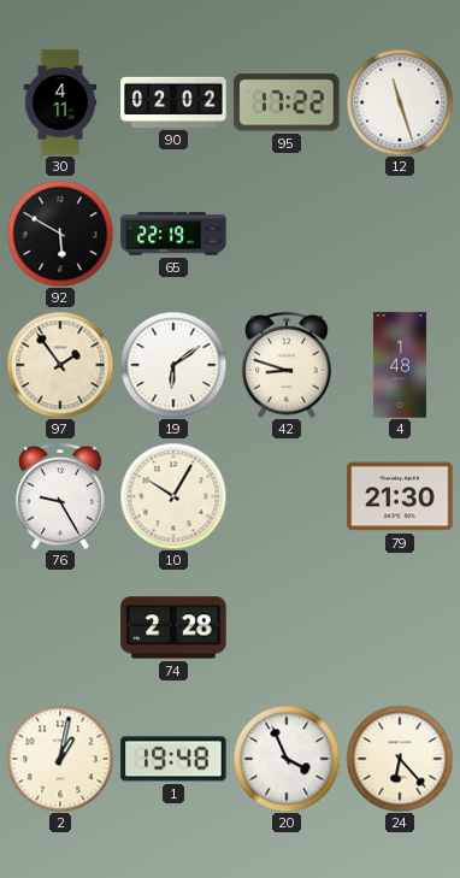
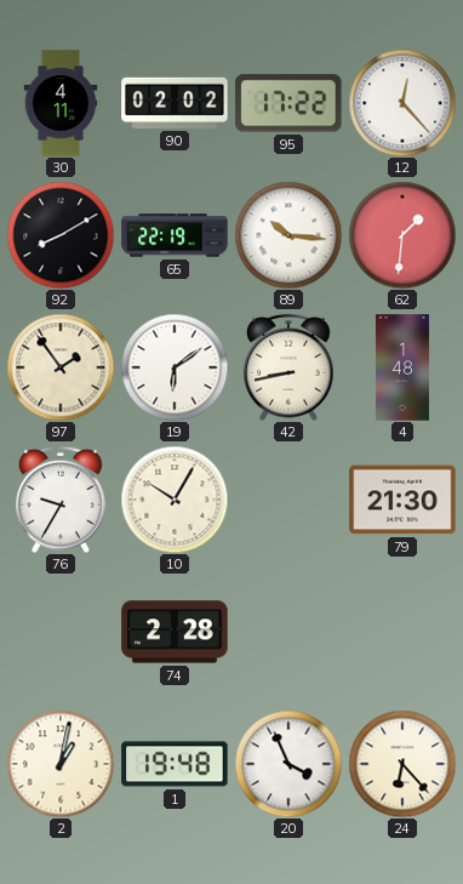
12: 11:27 -> 12:23
92: 5:50 -> 8:10
89: none -> 10:16
62: none -> 1:31
42: 8:48 -> 8:43
76: 9:25 -> 9:35
